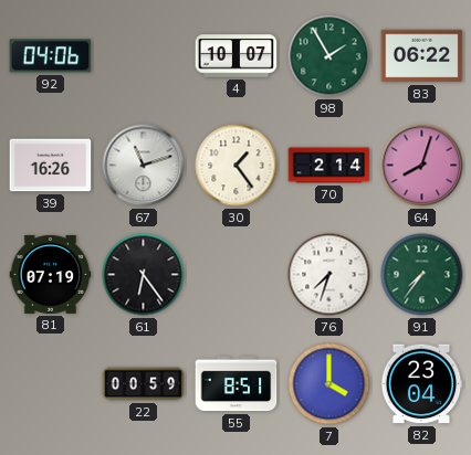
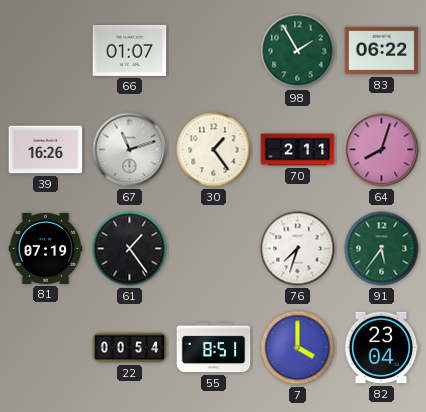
92: 04:06 -> none
66: none -> 01:07
4: 10:07 -> none
70: 2:14 -> 2:11
61: 6:24 -> 1:24
91: 7:36 -> 5:36
22: 00:59 -> 00:54
